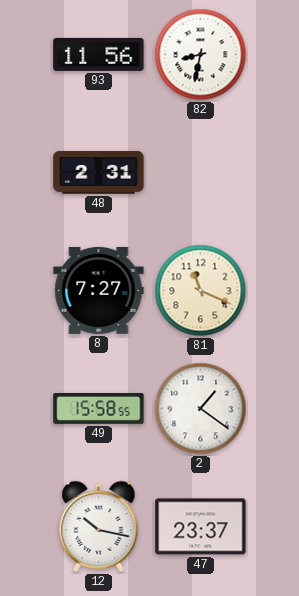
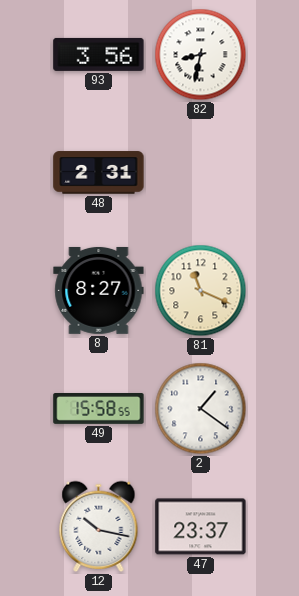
93: 11:56 -> 3:56
8: 7:27 -> 8:27
